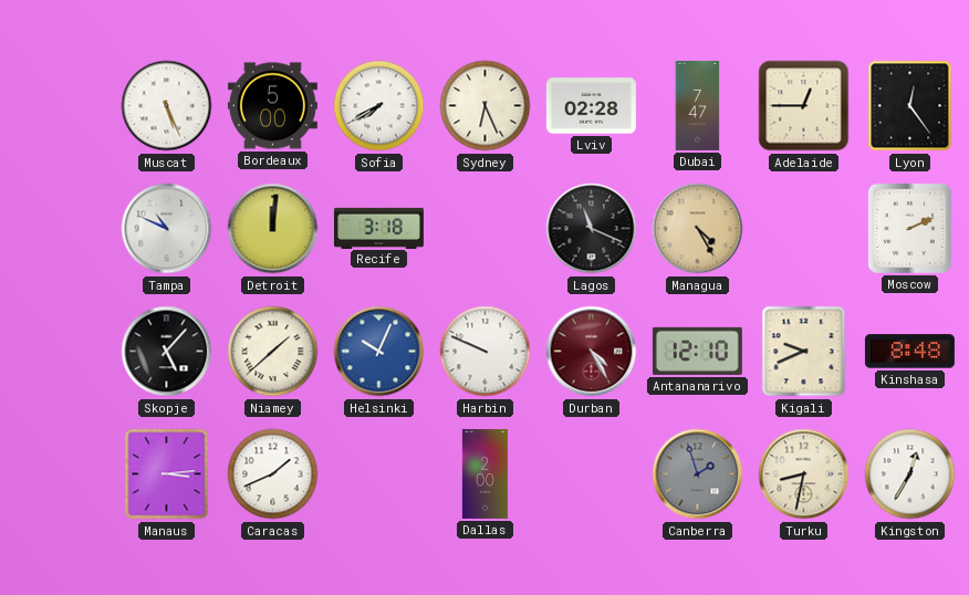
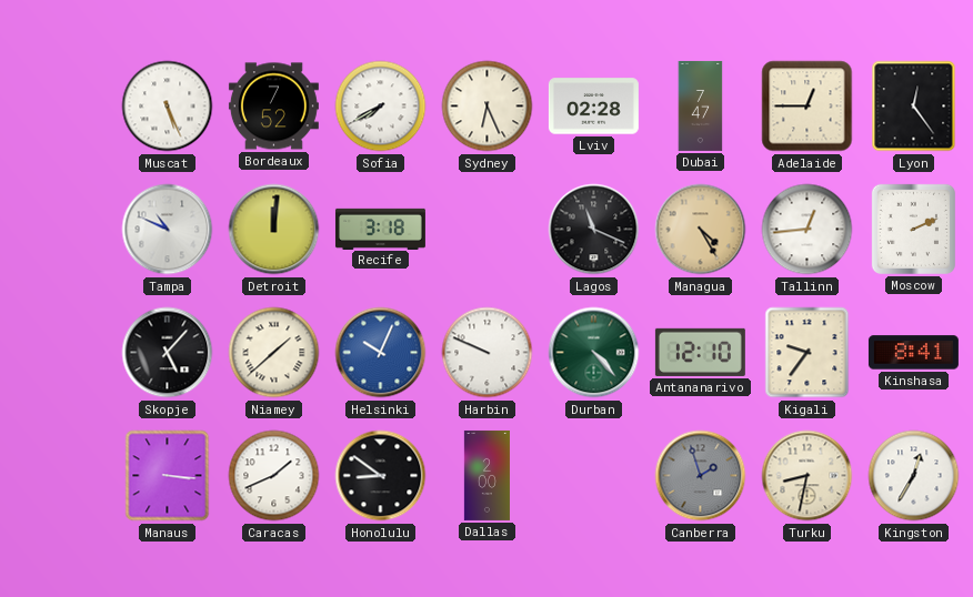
Bordeaux: 5:00 -> 7:52
Tallinn: none -> 12:44
Durban: 4:25 -> 4:23
Durban dial: burgundy -> green
Kigali: 9:41 -> 9:36
Kinshasa: 8:48 -> 8:41
Manaus: 3:14 -> 3:16
Honolulu: none -> 8:51
